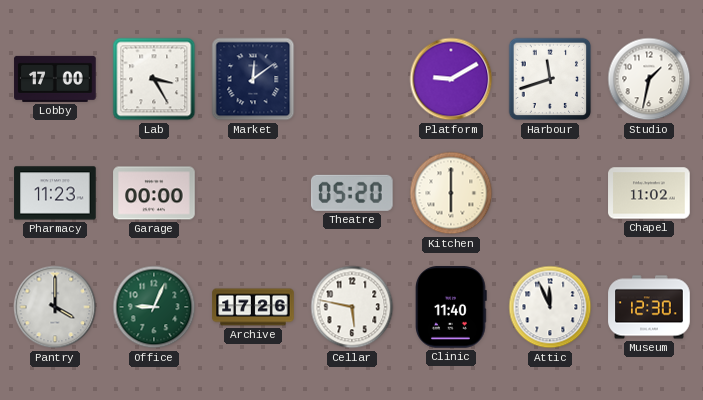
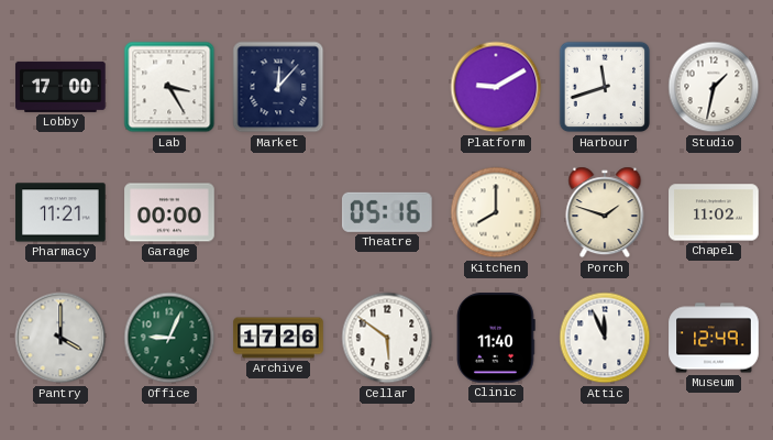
Market: 12:09 -> 12:07
Pharmacy: 11:23 -> 11:21
Theatre: 05:20 -> 05:16
Kitchen: 6:00 -> 8:00
Porch: none -> 1:48
Cellar: 5:47 -> 5:51
Museum: 12:30 -> 12:49
